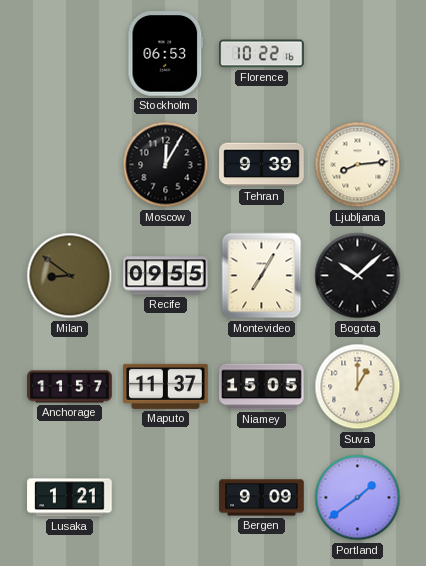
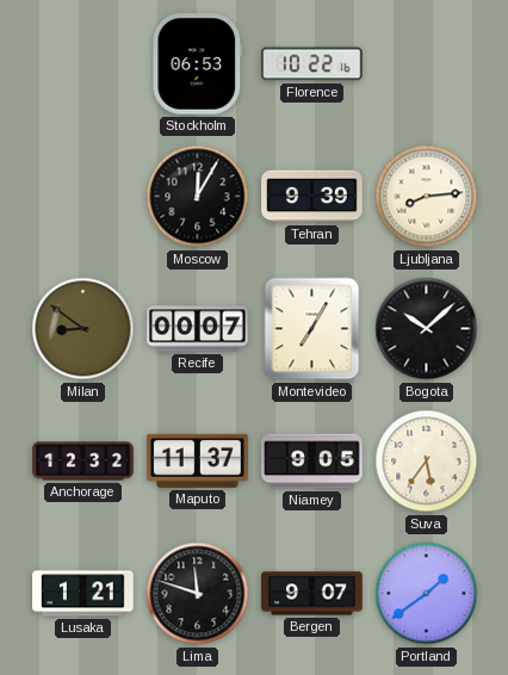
Recife: 09:55 -> 00:07
Anchorage: 11:57 -> 12:32
Niamey: 15:05 -> 9:05
Suva: 1:00 -> 5:36
Lima: none -> 11:48
Bergen: 9:09 -> 9:07
